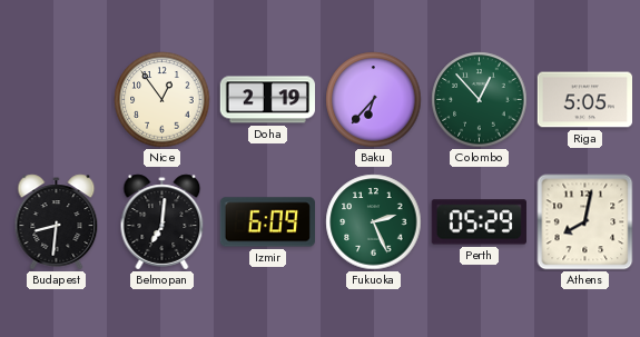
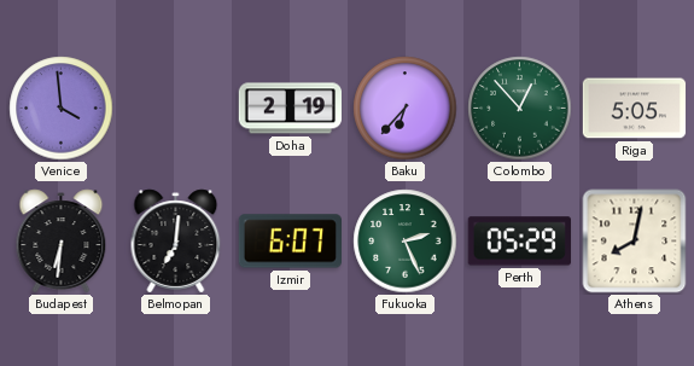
Venice: none -> 3:59
Nice: 12:54 -> none
Budapest: 8:31 -> 6:31
Izmir: 6:09 -> 6:07
